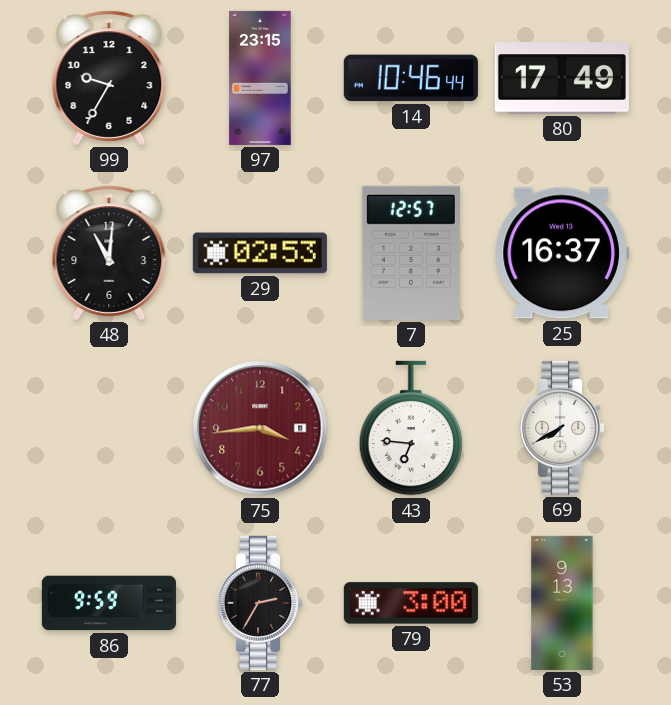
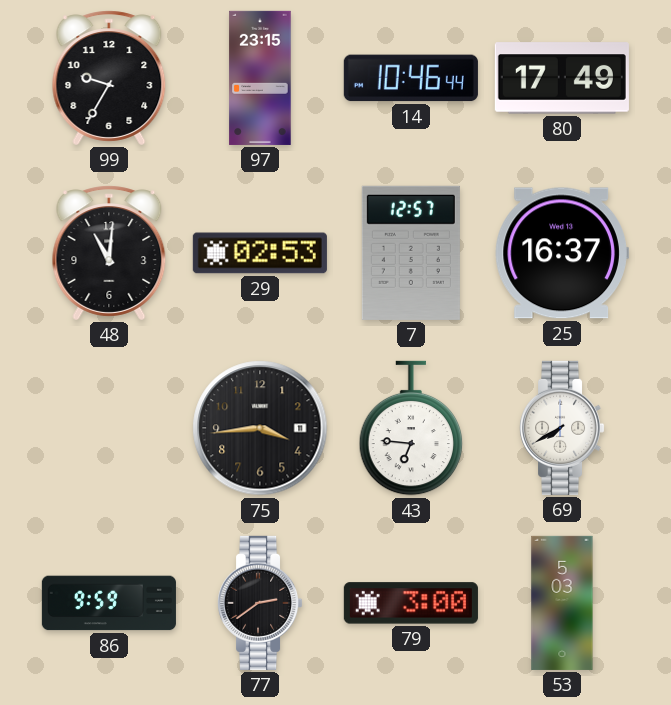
75 dial: burgundy -> black
77: 2:35 -> 2:39
53: 9:13 -> 5:03
